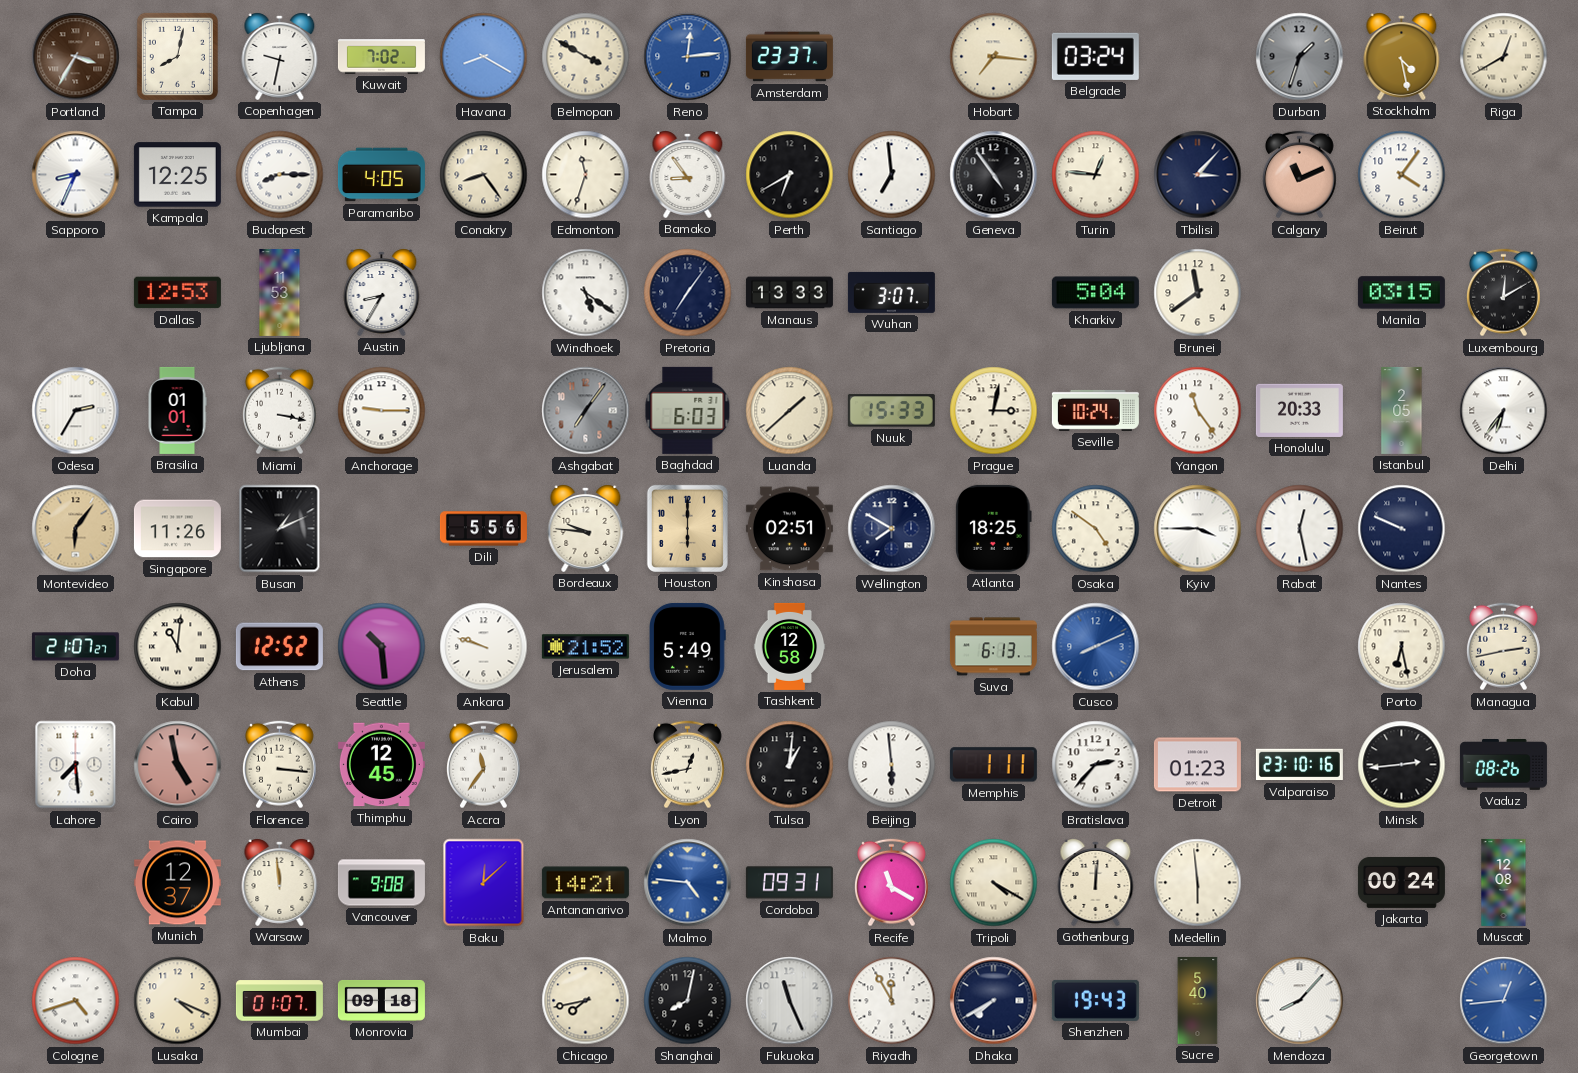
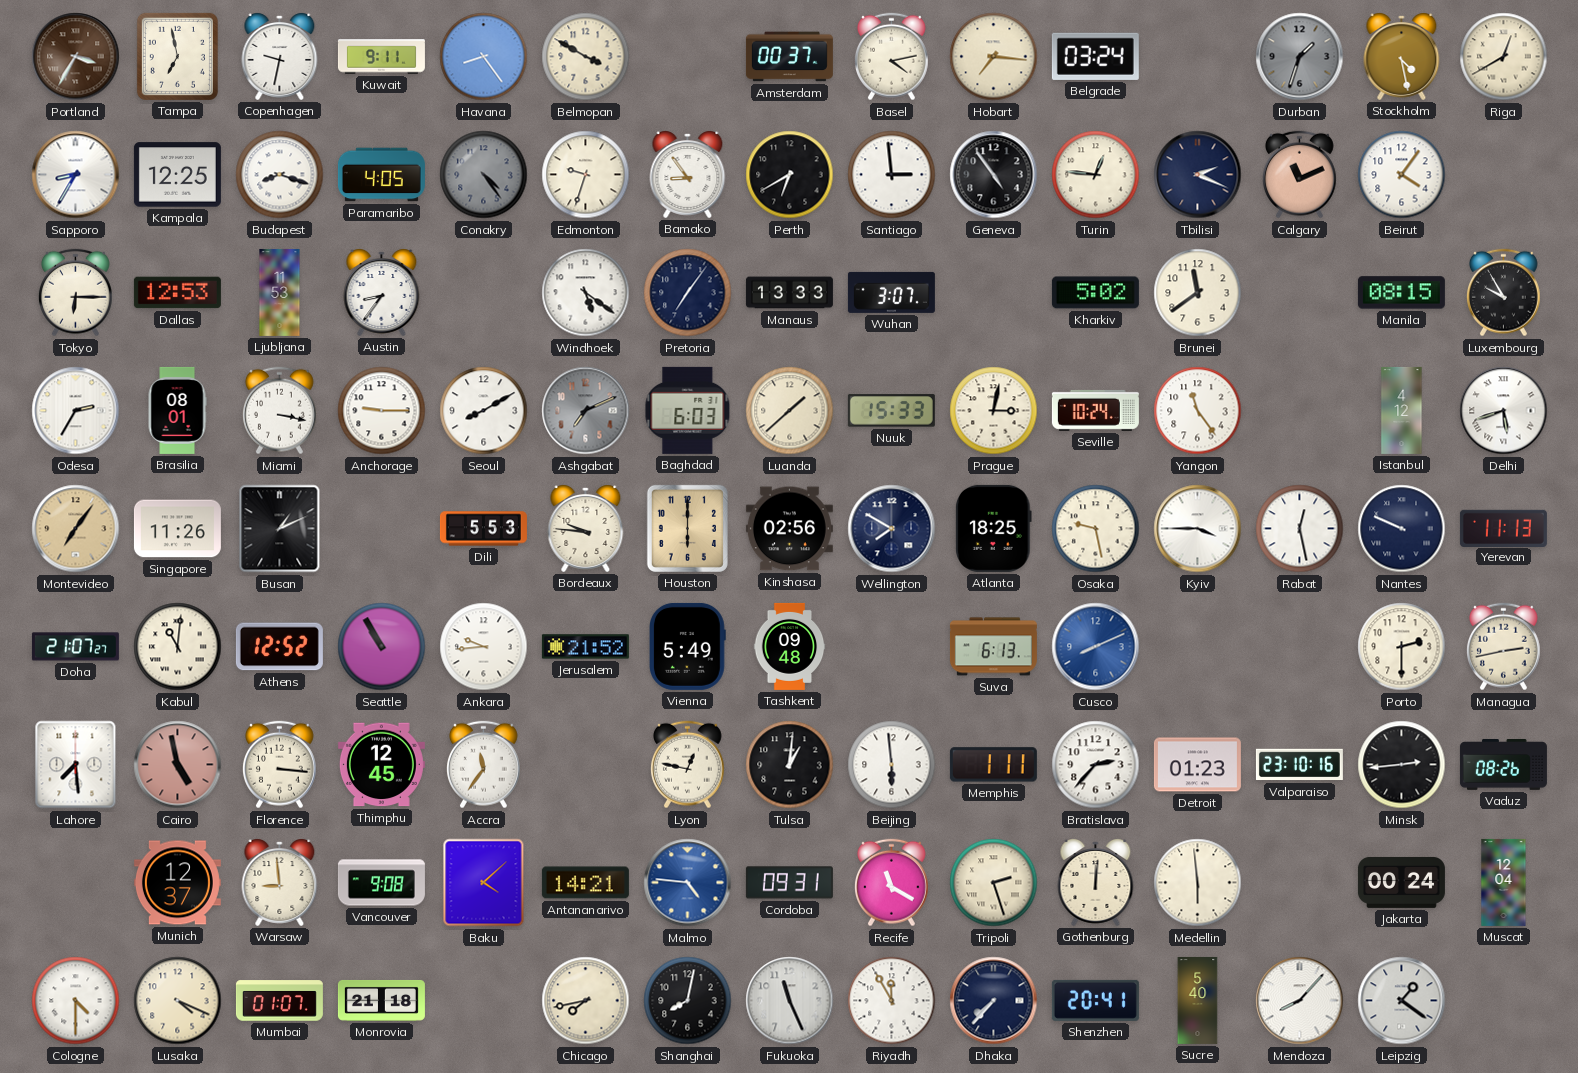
Tampa: 8:02 -> 6:58
Kuwait: 7:02 -> 9:11
Havana: 8:20 -> 8:24
Reno: 12:14 -> none
Amsterdam: 23:37 -> 00:37
Basel: none -> 4:13
Sapporo: 8:34 -> 8:35
Budapest: 8:15 -> 8:18
Conakry: 8:24 -> 4:24
Conakry dial: cream -> grey
Edmonton: 11:33 -> 9:33
Santiago: 6:59 -> 2:59
Tbilisi: 3:07 -> 2:19
Tokyo: none -> 6:15
Austin: 8:35 -> 8:36
Kharkiv: 5:04 -> 5:02
Manila: 03:15 -> 08:15
Luxembourg: 12:10 -> 9:55
Brasilia: 01:01 -> 08:01
Seoul: none -> 8:10
Ashgabat: 7:06 -> 7:11
Honolulu: 20:33 -> none
Istanbul: 2:05 -> 4:12
Delhi: 6:36 -> 5:42
Montevideo: 6:06 -> 7:06
Dili: 5:56 -> 5:53
Kinshasa: 02:51 -> 02:56
Osaka: 4:51 -> 9:28
Yerevan: none -> 11:13
Seattle: 10:29 -> 10:55
Ankara: 9:48 -> 9:44
Tashkent: 12:58 -> 09:48
Porto: 6:28 -> 2:30
Lyon: 12:43 -> 12:47
Warsaw: 11:59 -> 8:59
Baku: 12:08 -> 4:08
Tripoli: 4:20 -> 2:27
Muscat: 12:08 -> 12:04
Cologne: 4:42 -> 4:30
Monrovia: 09:18 -> 21:18
Dhaka: 7:40 -> 7:37
Shenzhen: 19:43 -> 20:41
Leipzig: none -> 1:21
Georgetown: 12:44 -> none
